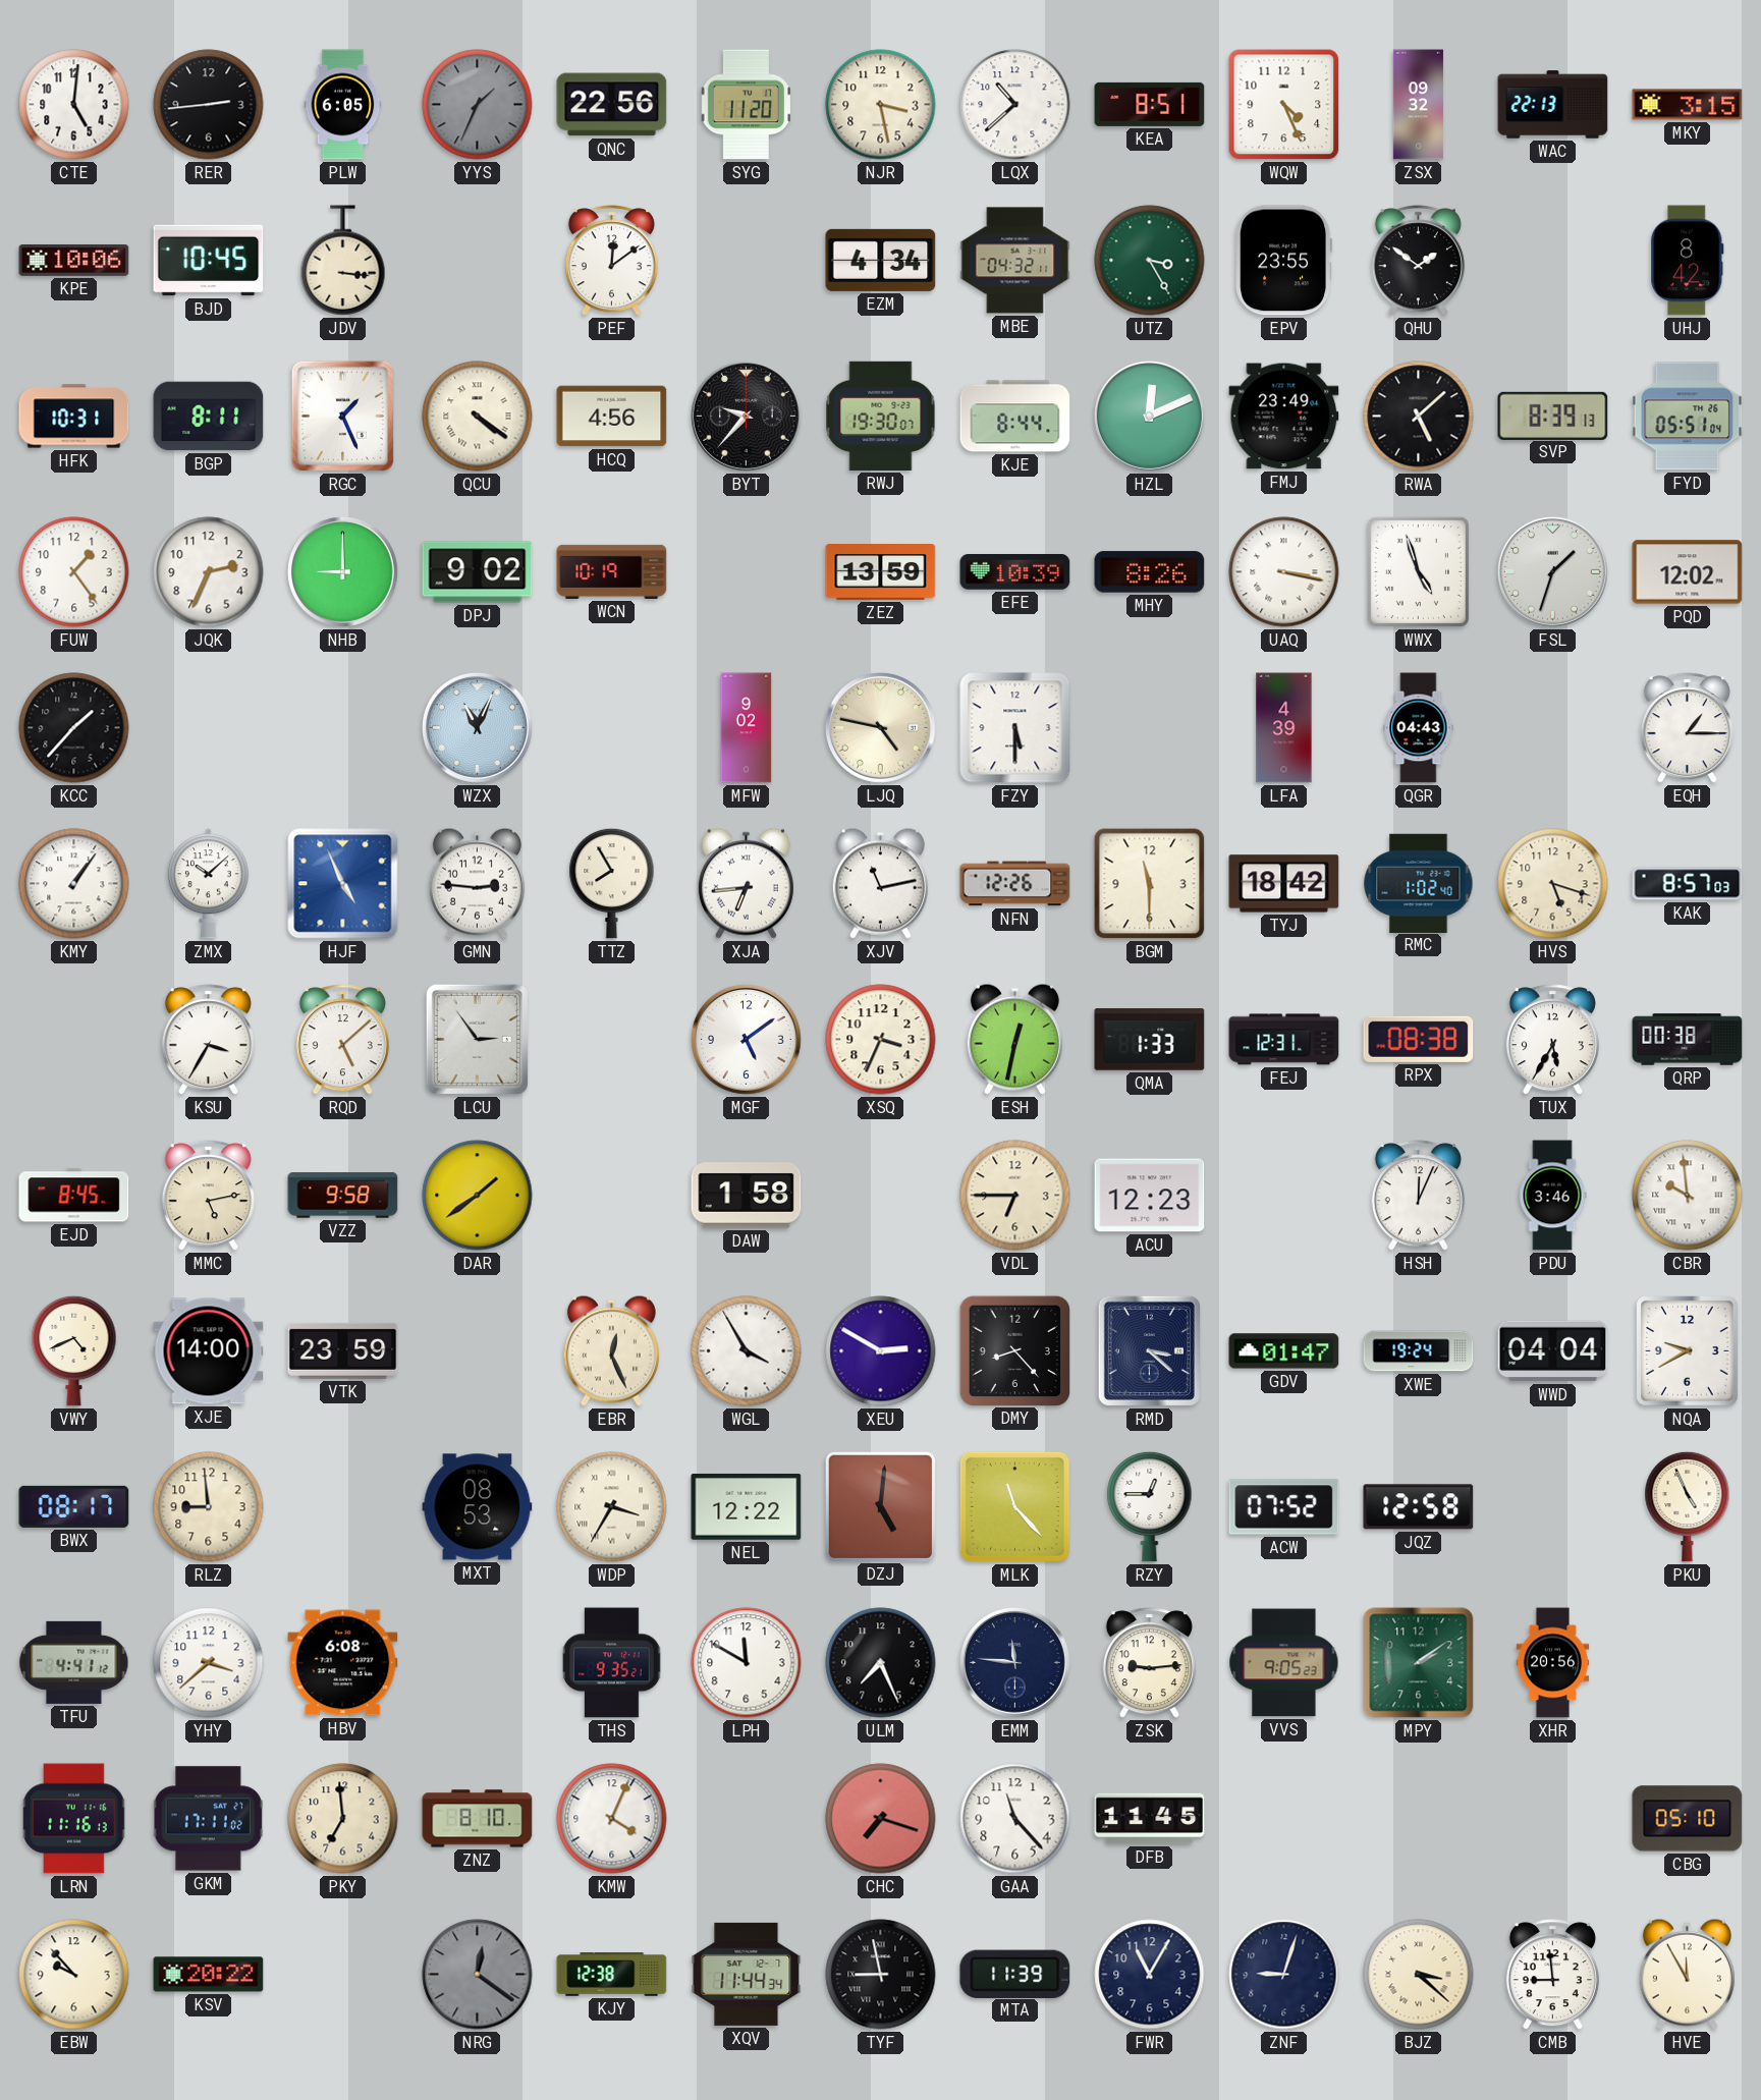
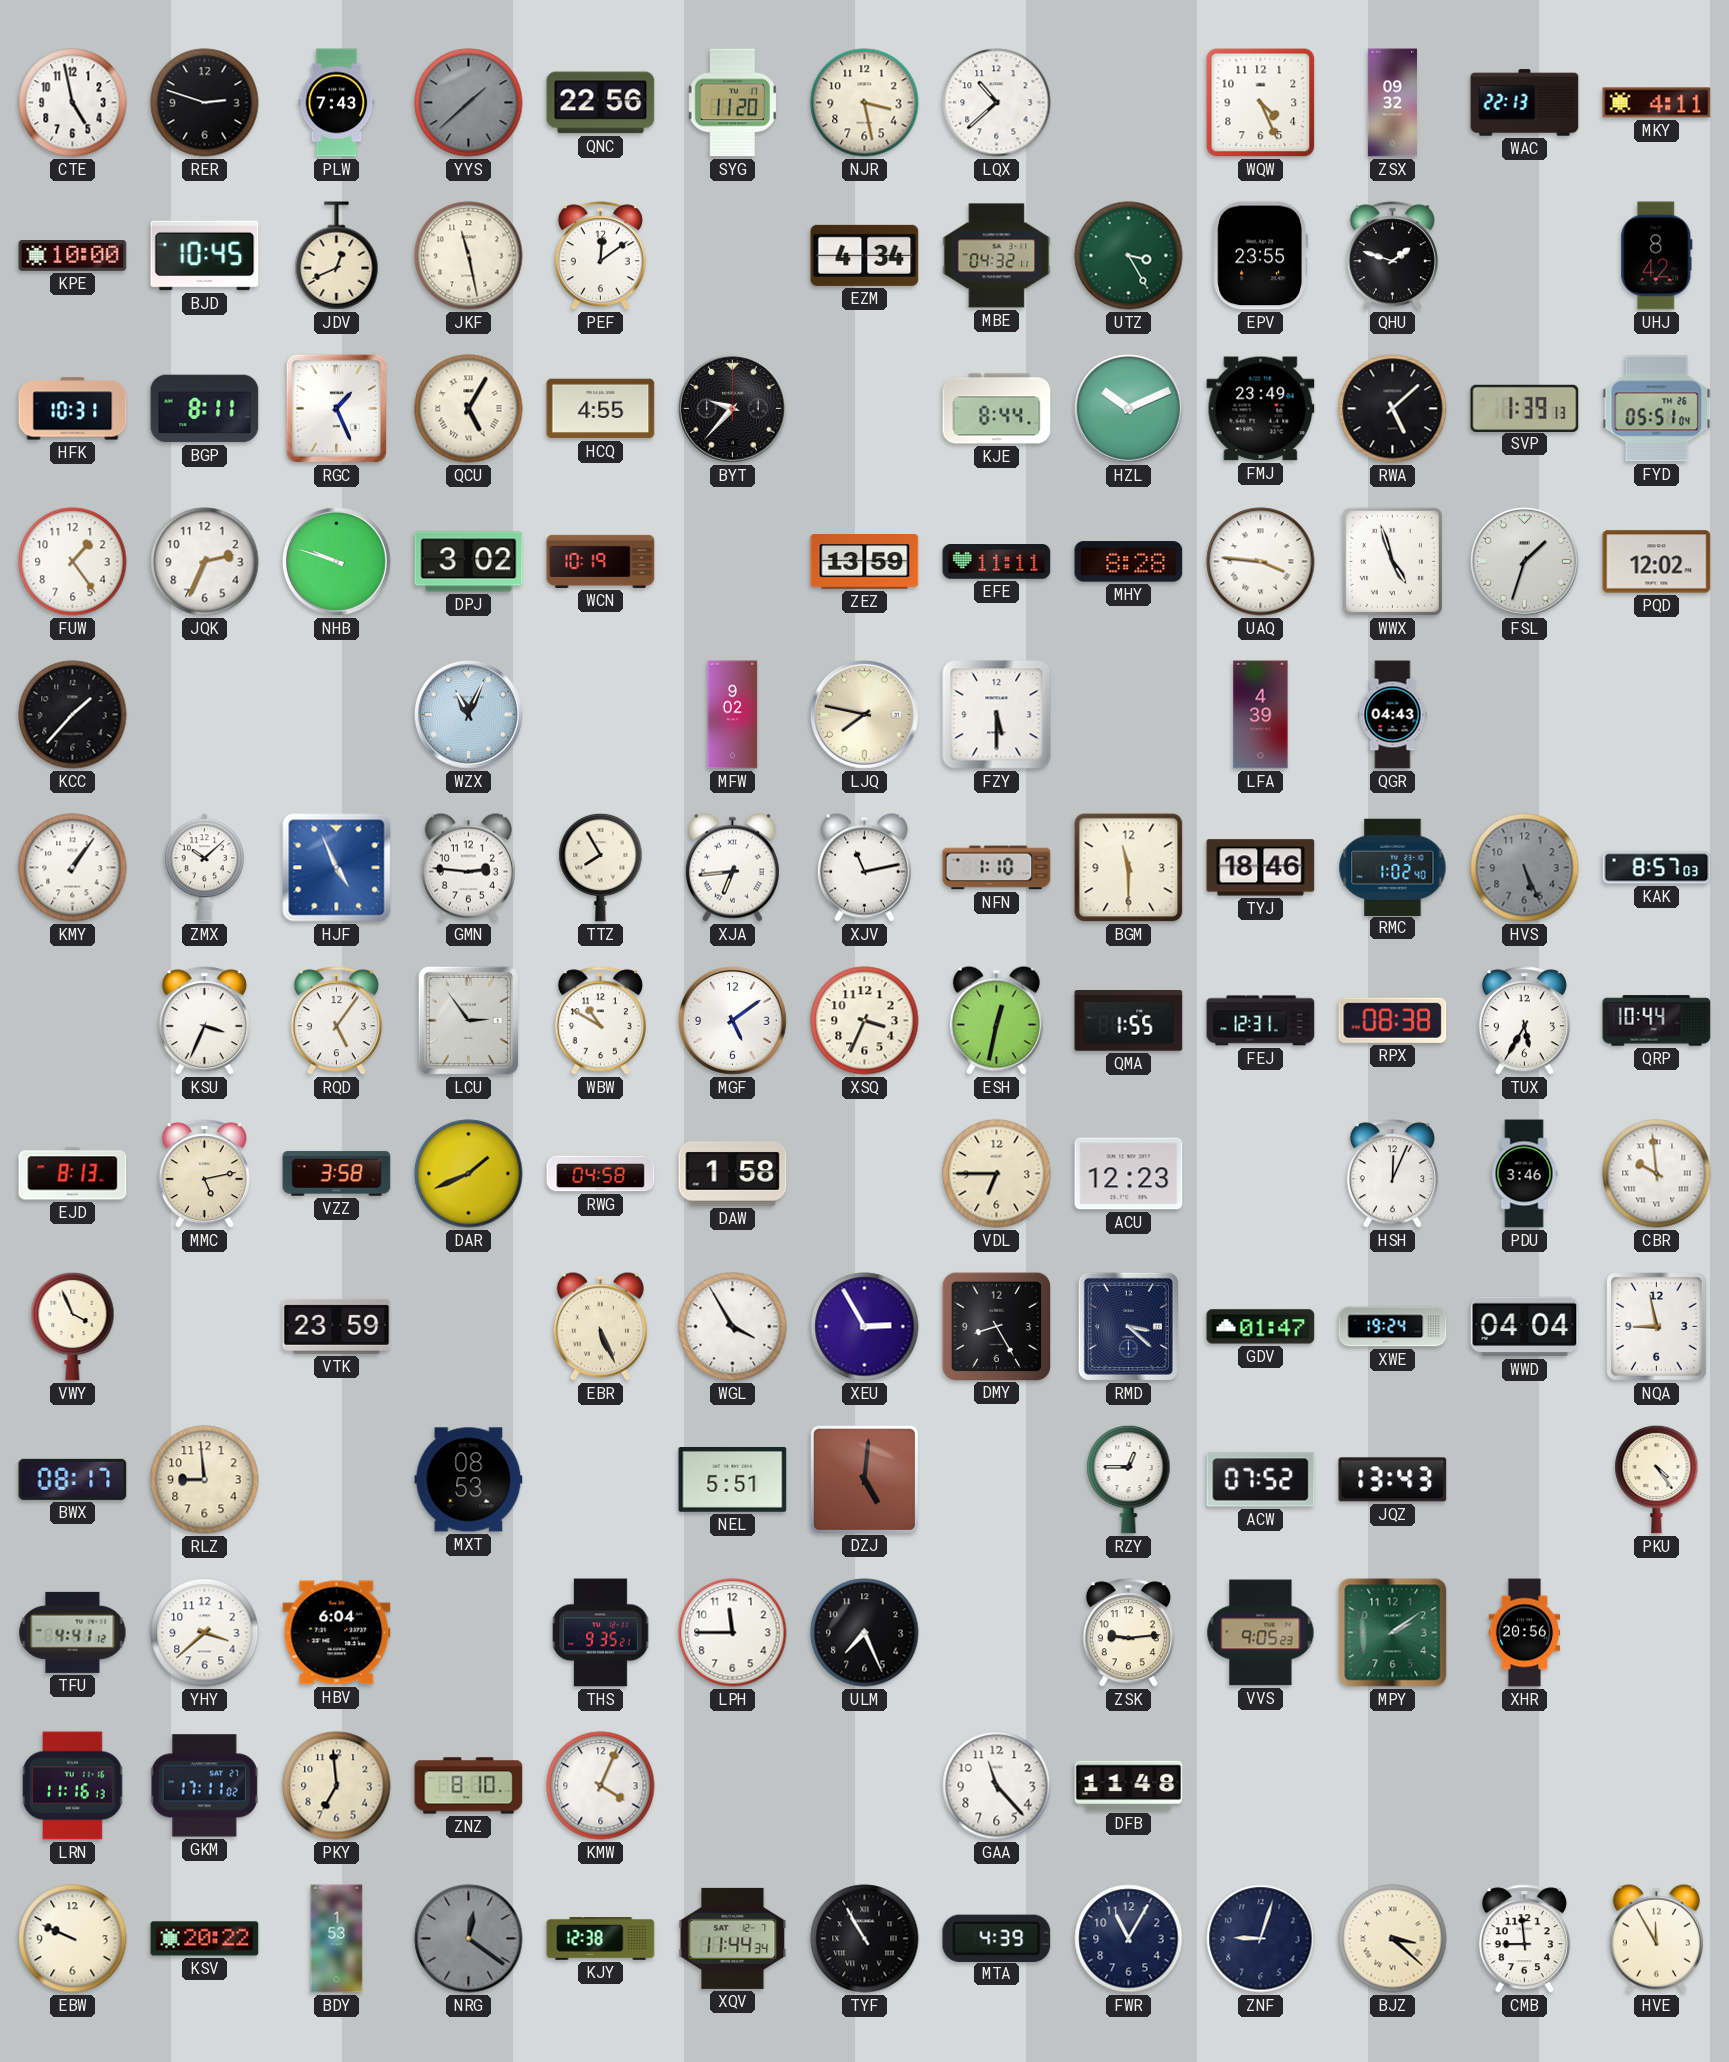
CTE: 5:01 -> 4:58
RER: 2:44 -> 2:48
PLW: 6:05 -> 7:43
YYS: 1:34 -> 1:38
KEA: 8:51 -> none
MKY: 3:15 -> 4:11
KPE: 10:06 -> 10:00
JDV: 3:16 -> 12:41
JKF: none -> 11:28
QHU: 1:51 -> 1:48
QCU: 4:21 -> 5:05
HCQ: 4:56 -> 4:55
RWJ: 19:30 -> none
HZL: 12:11 -> 10:11
SVP: 8:39 -> 1:39
NHB: 9:00 -> 9:48
DPJ: 9:02 -> 3:02
EFE: 10:39 -> 11:11
MHY: 8:26 -> 8:28
UAQ: 3:17 -> 3:46
LJQ: 4:47 -> 7:47
EQH: 1:15 -> none
NFN: 12:26 -> 1:10
TYJ: 18:42 -> 18:46
HVS: 5:18 -> 5:26
HVS dial: cream -> grey
KSU: 3:35 -> 3:34
RQD: 5:08 -> 5:06
WBW: none -> 10:50
QMA: 1:33 -> 1:55
QRP: 00:38 -> 10:44
EJD: 8:45 -> 8:13
VZZ: 9:58 -> 3:58
DAR: 1:39 -> 1:41
RWG: none -> 04:58
VWY: 4:41 -> 3:56
XJE: 14:00 -> none
EBR: 12:26 -> 5:26
XEU: 2:50 -> 2:55
DMY: 8:23 -> 8:25
NQA: 9:40 -> 8:58
WDP: 3:35 -> none
NEL: 12:22 -> 5:51
MLK: 11:23 -> none
JQZ: 12:58 -> 13:43
PKU: 4:56 -> 4:24
HBV: 6:08 -> 6:04
LPH: 11:50 -> 11:45
EMM: 11:46 -> none
CHC: 7:18 -> none
DFB: 11:45 -> 11:48
CBG: 05:10 -> none
EBW: 9:53 -> 9:49
BDY: none -> 1:53
TYF: 8:58 -> 10:55
MTA: 11:39 -> 4:39
